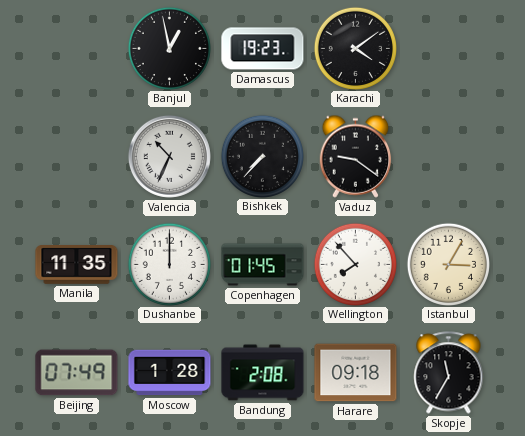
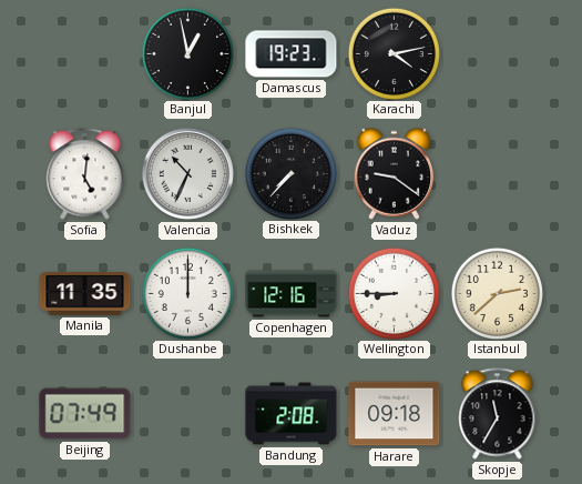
Karachi: 4:09 -> 4:13
Sofia: none -> 5:01
Copenhagen: 01:45 -> 12:16
Wellington: 7:53 -> 8:45
Istanbul: 3:05 -> 2:38
Moscow: 1:28 -> none
